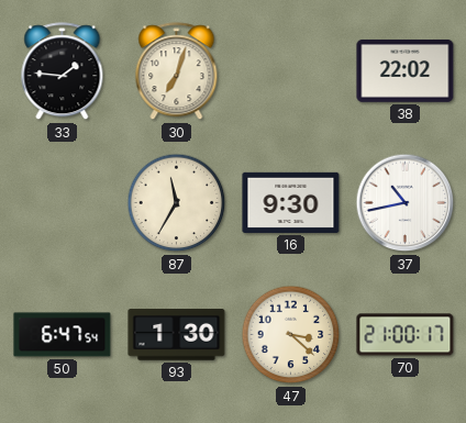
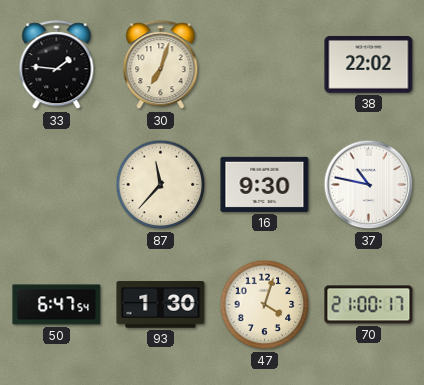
87: 11:35 -> 11:37
37: 10:43 -> 10:47
47: 3:22 -> 4:03
